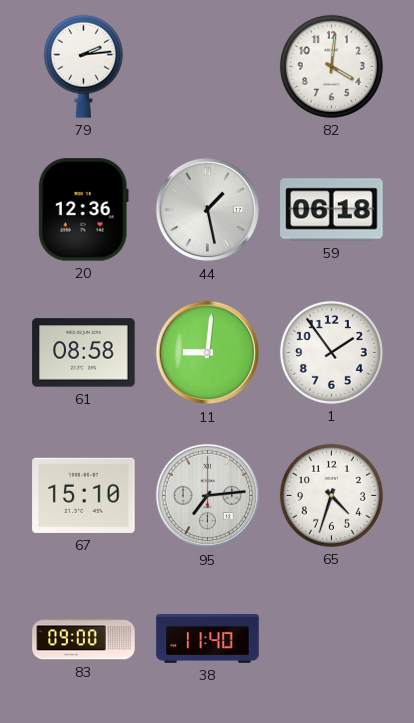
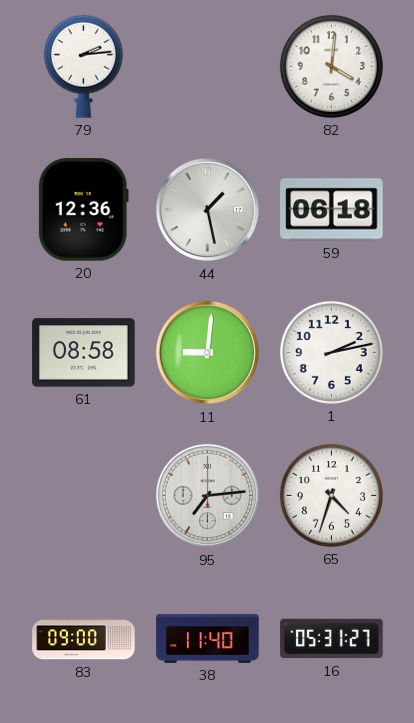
1: 1:54 -> 2:13
67: 15:10 -> none
16: none -> 05:31
